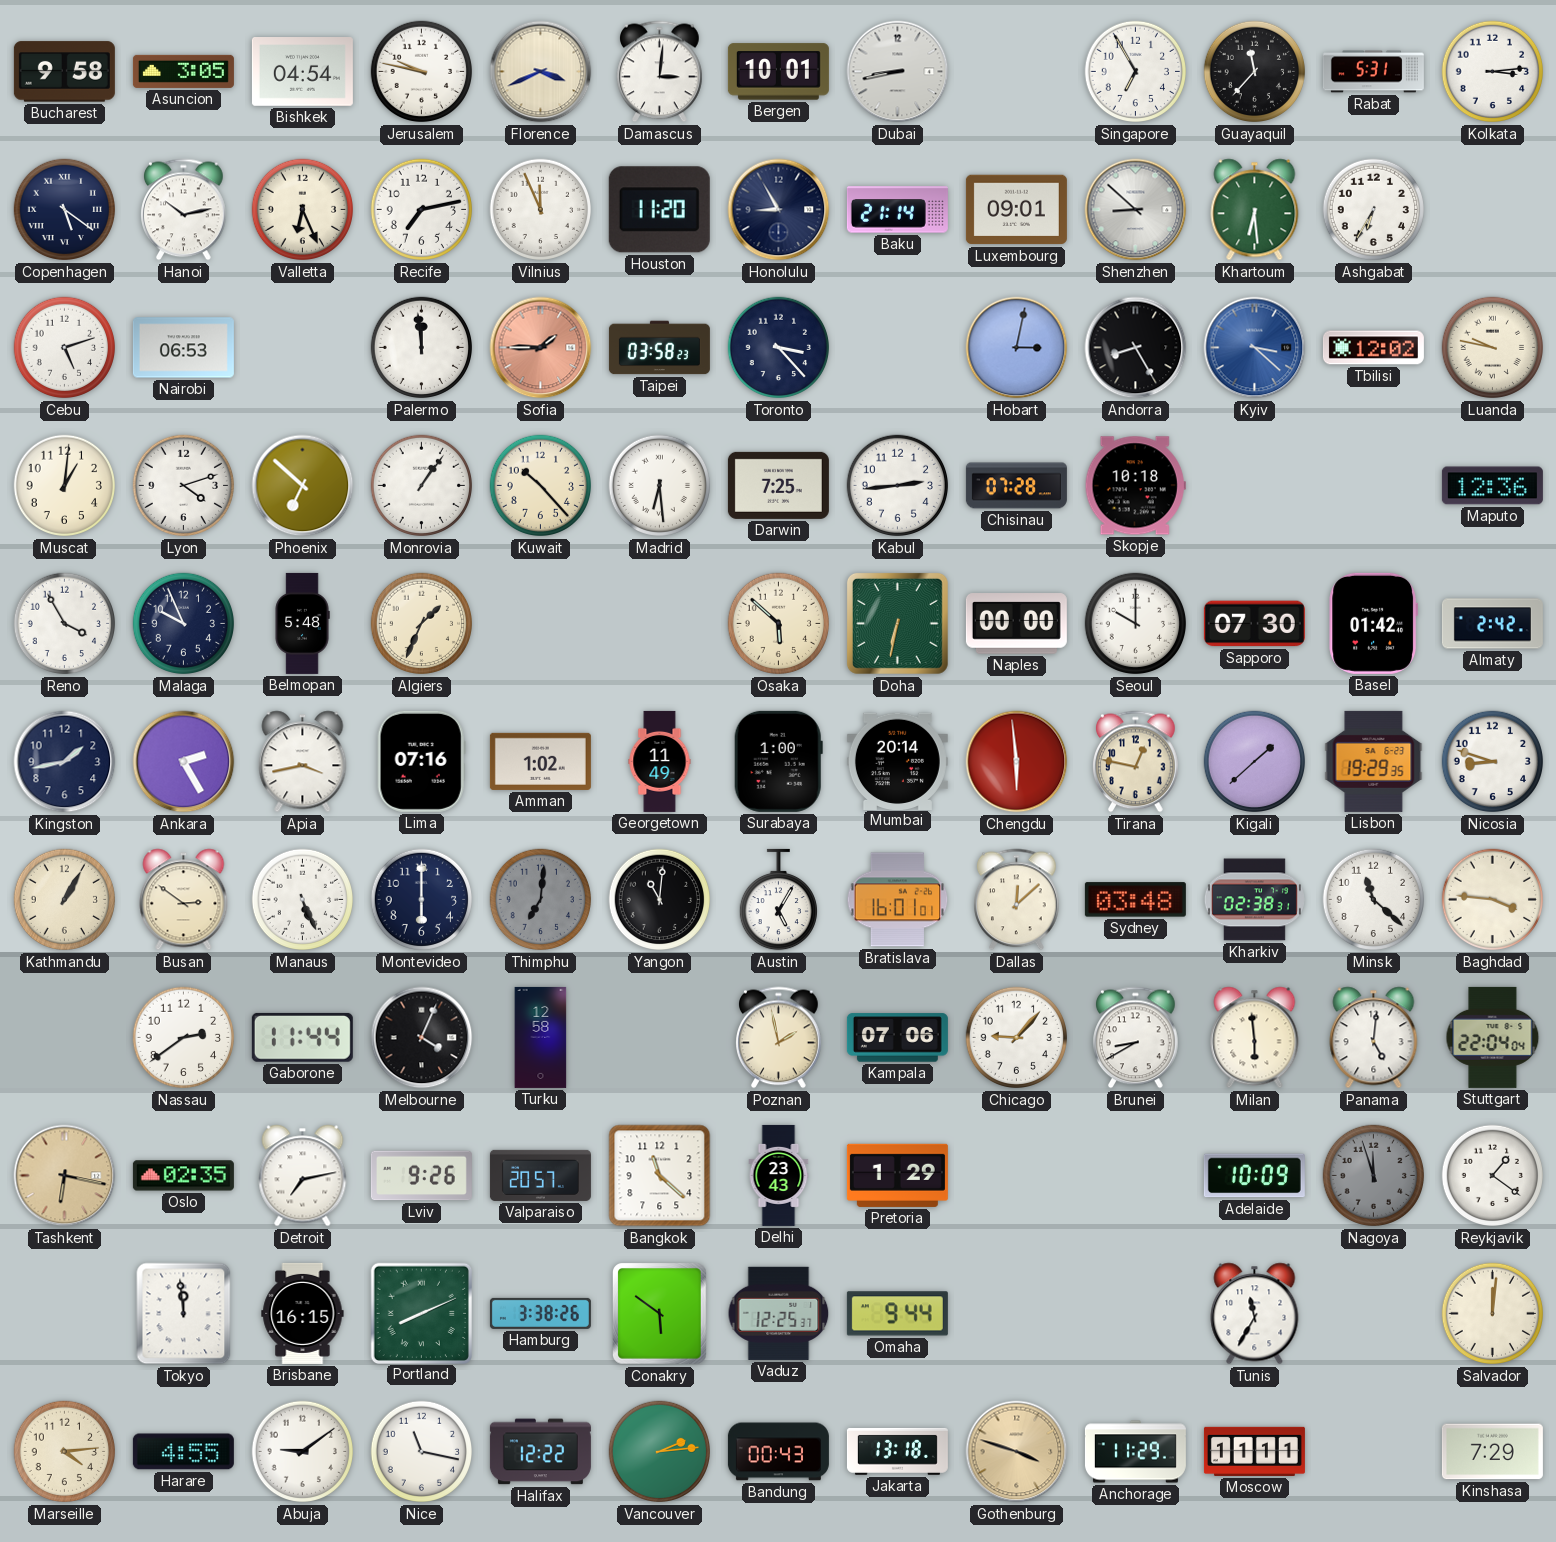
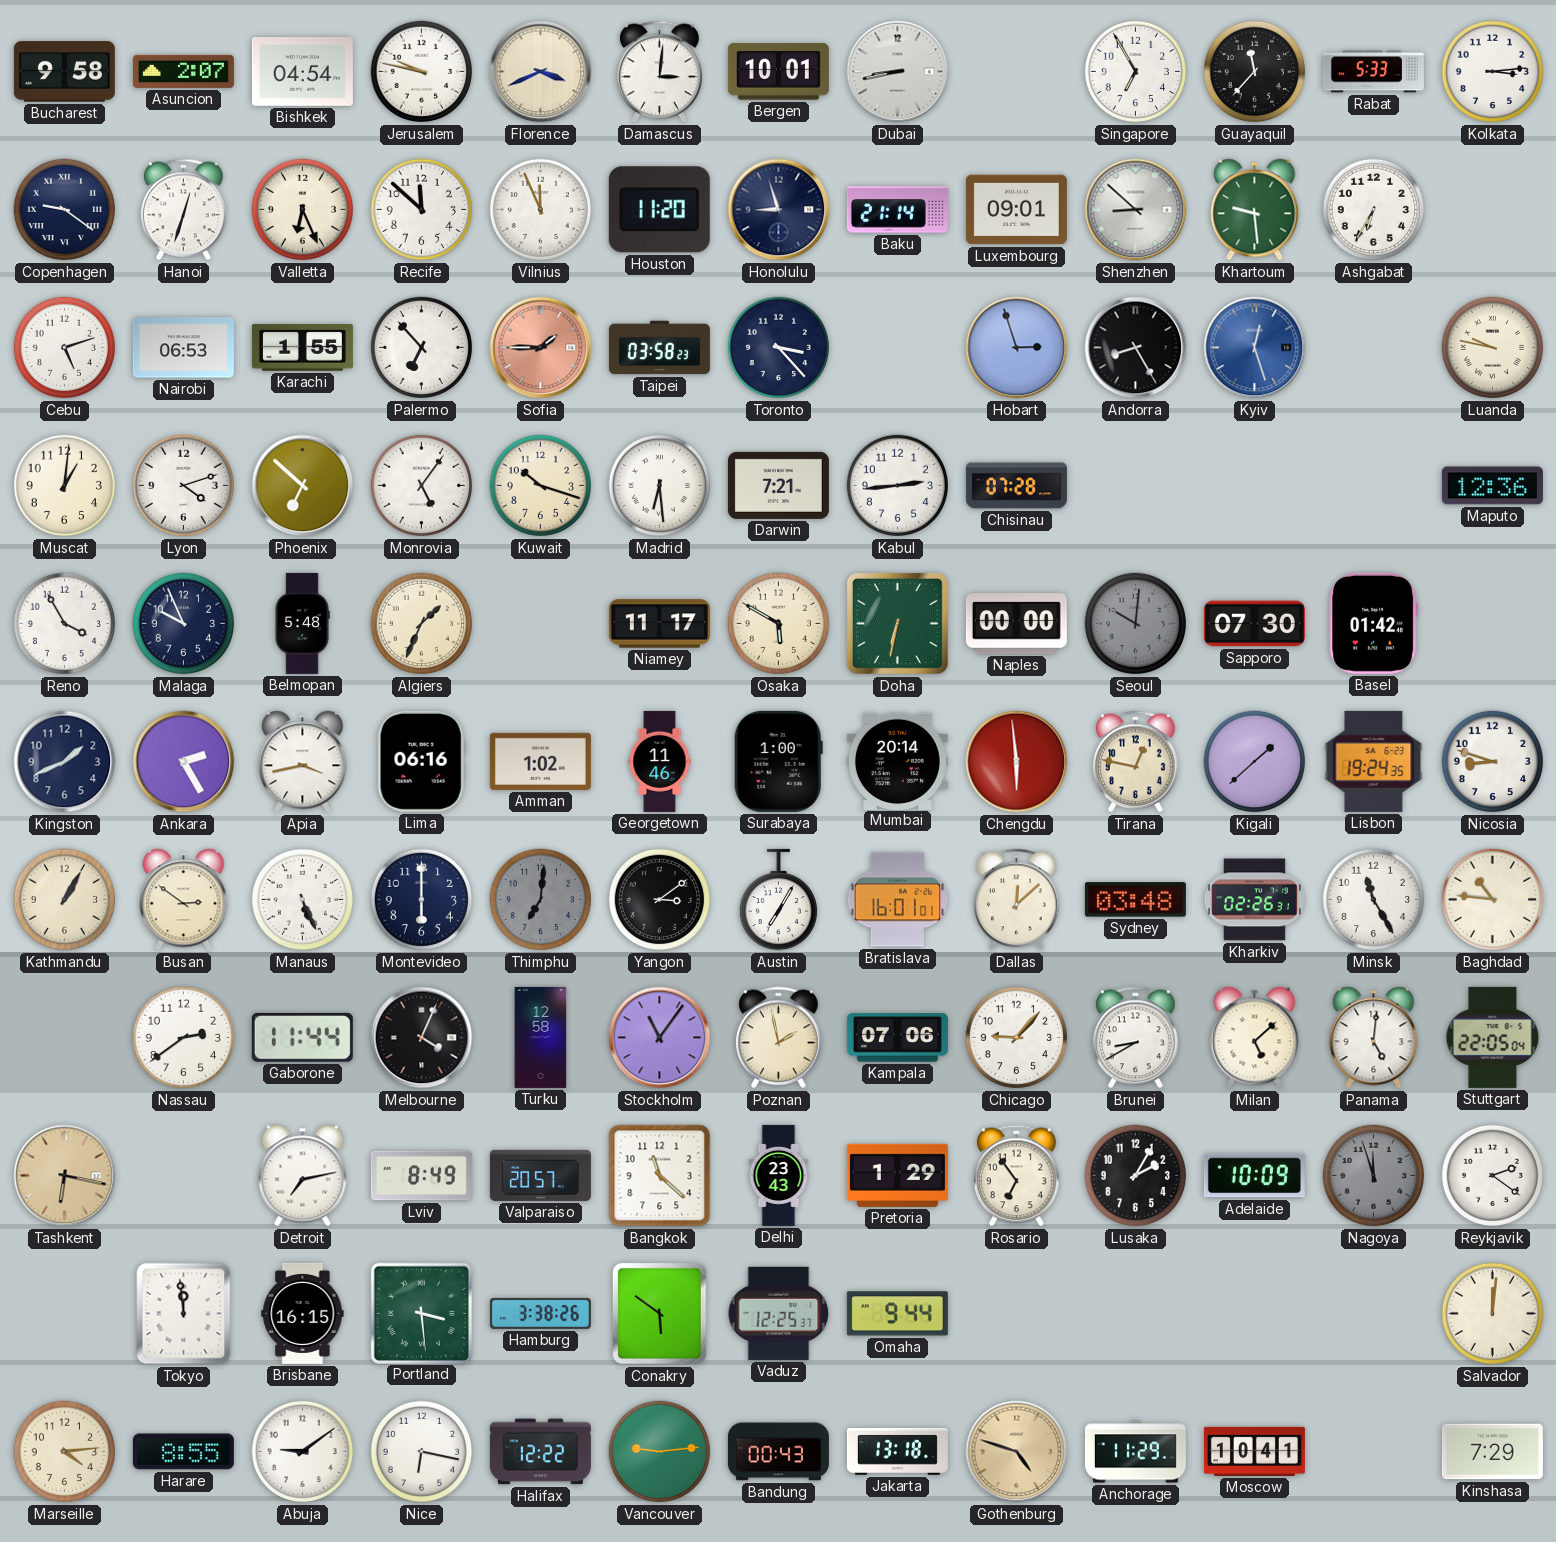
Asuncion: 3:05 -> 2:07
Rabat: 5:31 -> 5:33
Copenhagen: 5:21 -> 9:21
Hanoi: 10:13 -> 12:33
Recife: 7:13 -> 11:52
Honolulu: 8:55 -> 8:57
Khartoum: 6:29 -> 9:29
Karachi: none -> 1:55
Palermo: 11:59 -> 6:53
Hobart: 3:02 -> 2:57
Kyiv: 3:22 -> 12:27
Tbilisi: 12:02 -> none
Monrovia: 1:06 -> 5:06
Kuwait: 10:23 -> 10:18
Darwin: 7:25 -> 7:21
Skopje: 10:18 -> none
Niamey: none -> 11:17
Osaka: 5:52 -> 5:50
Seoul: 10:00 -> 10:01
Seoul dial: white -> grey
Almaty: 2:42 -> none
Kingston: 1:43 -> 1:41
Lima: 07:16 -> 06:16
Georgetown: 11:49 -> 11:46
Lisbon: 19:29 -> 19:24
Yangon: 11:01 -> 3:09
Austin: 5:05 -> 7:05
Kharkiv: 02:38 -> 02:26
Minsk: 11:22 -> 11:25
Baghdad: 3:46 -> 10:46
Stockholm: none -> 11:06
Milan: 5:59 -> 5:08
Stuttgart: 22:04 -> 22:05
Oslo: 02:35 -> none
Lviv: 9:26 -> 8:49
Rosario: none -> 6:54
Lusaka: none -> 2:05
Reykjavik: 1:21 -> 2:21
Portland: 8:11 -> 3:29
Tunis: 11:35 -> none
Harare: 4:55 -> 8:55
Nice: 11:17 -> 6:17
Vancouver: 2:14 -> 9:14
Gothenburg: 3:48 -> 4:48
Moscow: 11:11 -> 10:41
